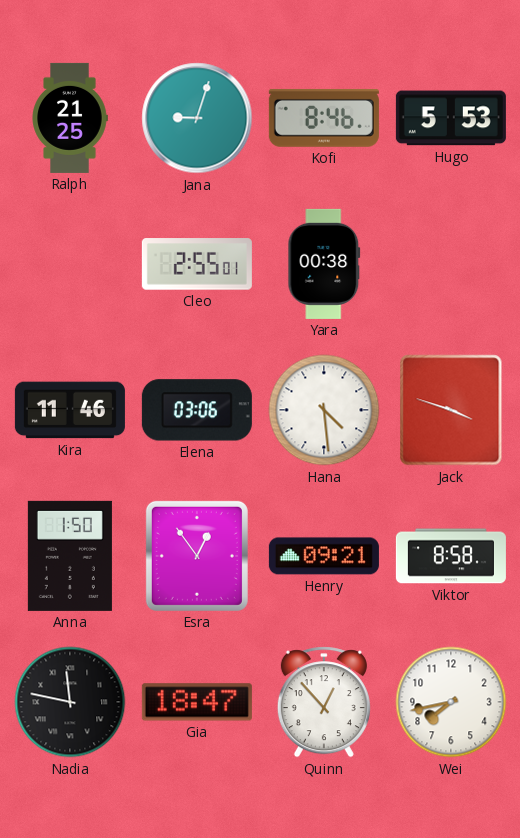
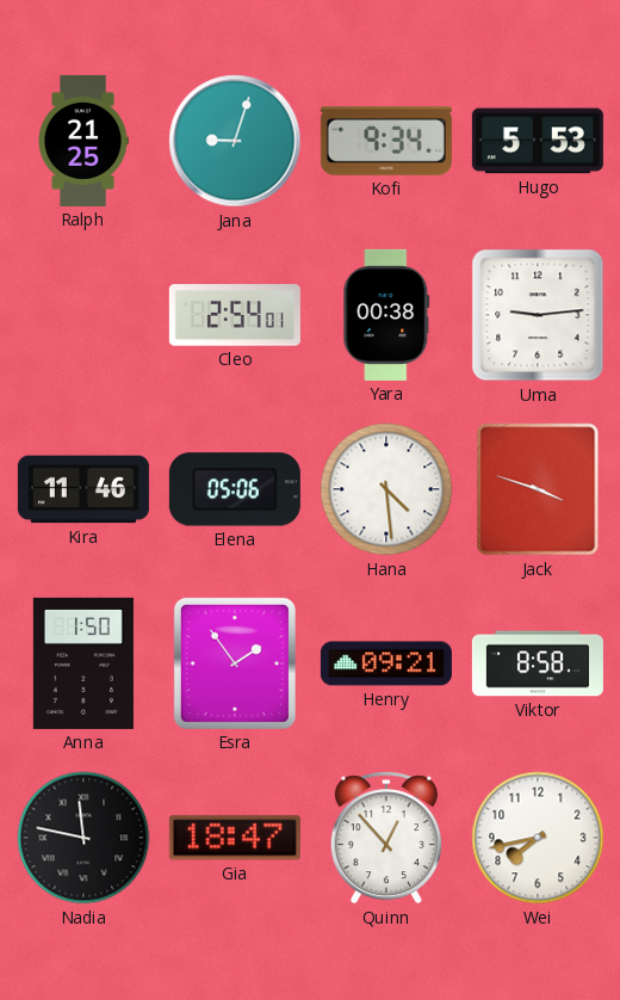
Kofi: 8:46 -> 9:34
Cleo: 2:55 -> 2:54
Uma: none -> 9:14
Elena: 03:06 -> 05:06
Esra: 12:54 -> 1:54
